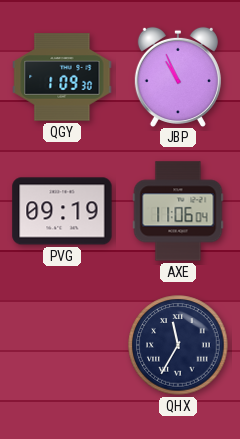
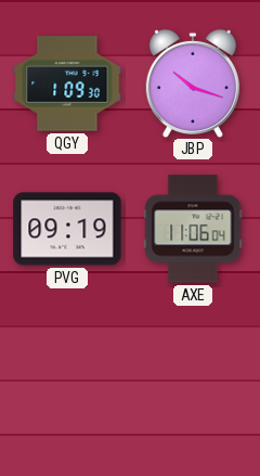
JBP: 10:56 -> 10:18
QHX: 11:35 -> none
